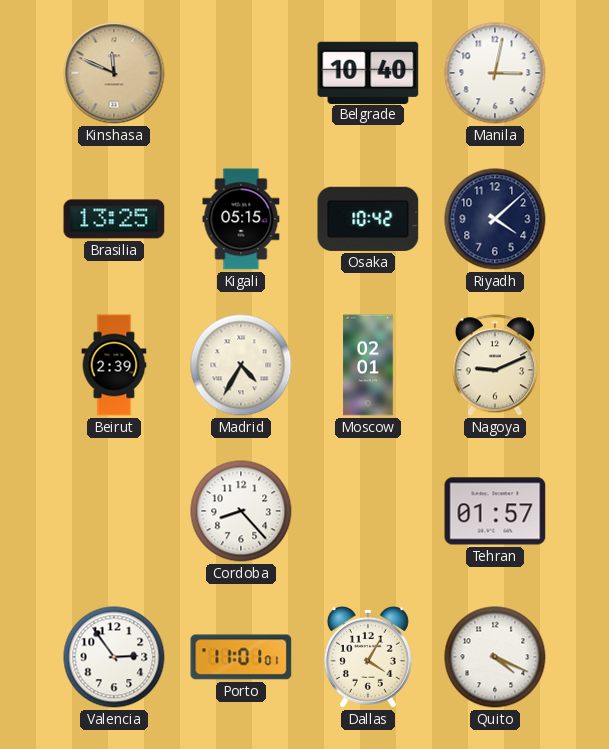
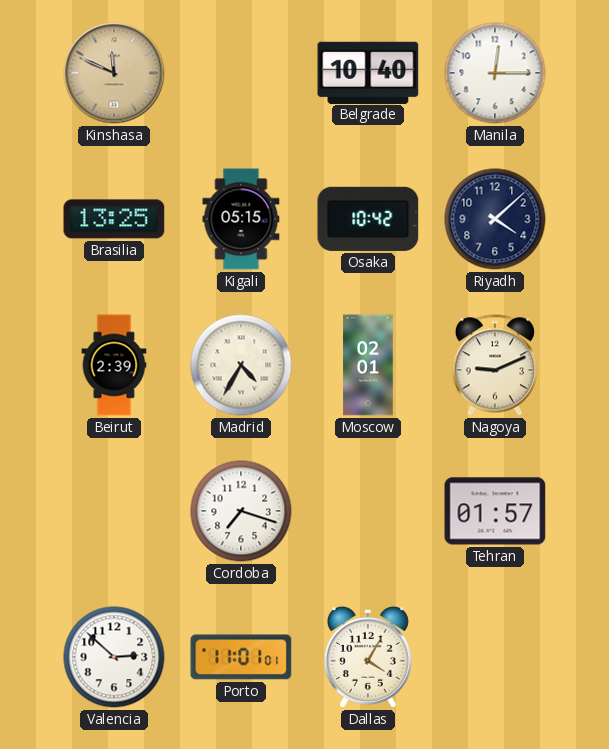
Manila: 3:02 -> 12:15
Cordoba: 8:23 -> 7:18
Valencia: 2:54 -> 2:52
Quito: 4:19 -> none
